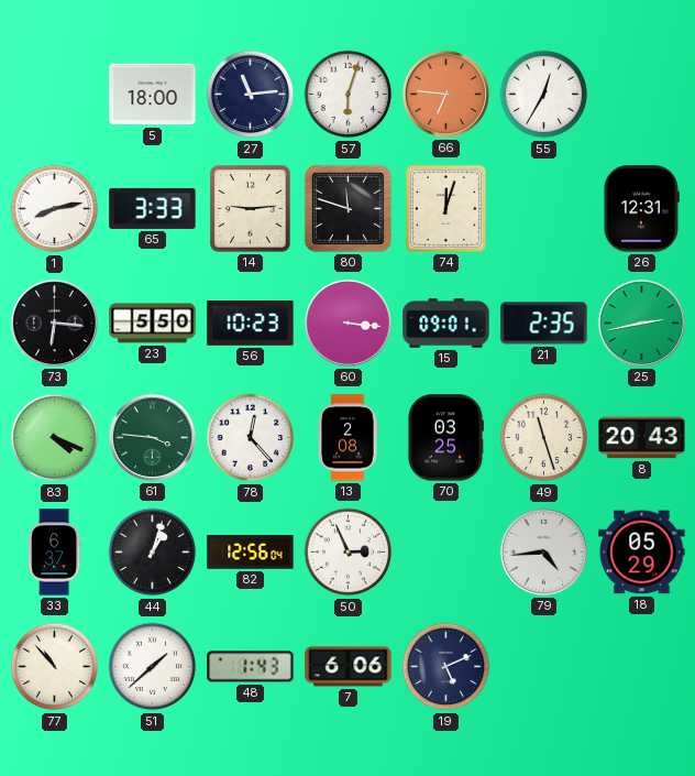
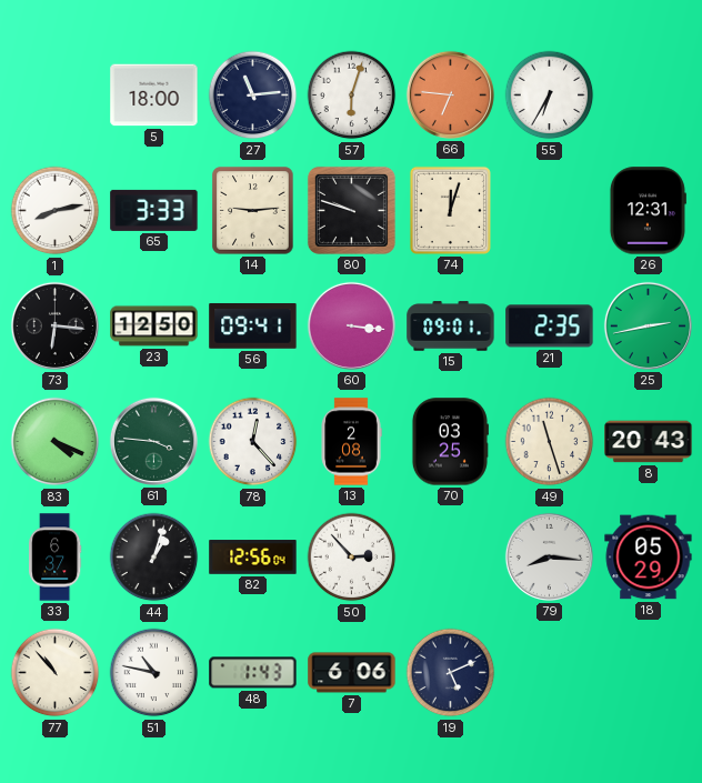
55: 12:35 -> 6:35
80: 11:48 -> 9:48
23: 5:50 -> 12:50
56: 10:23 -> 09:41
50: 2:56 -> 2:53
79: 4:44 -> 8:16
51: 1:38 -> 10:47
